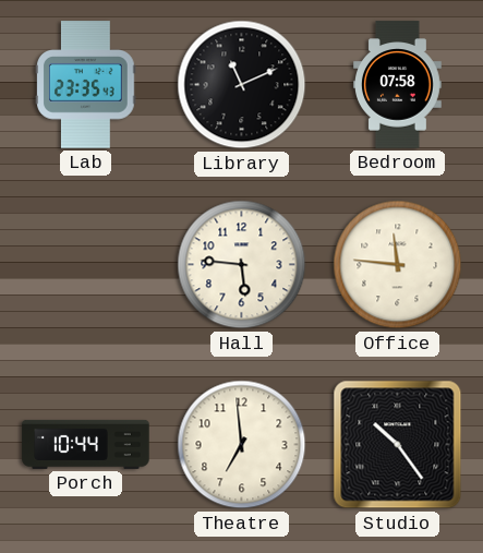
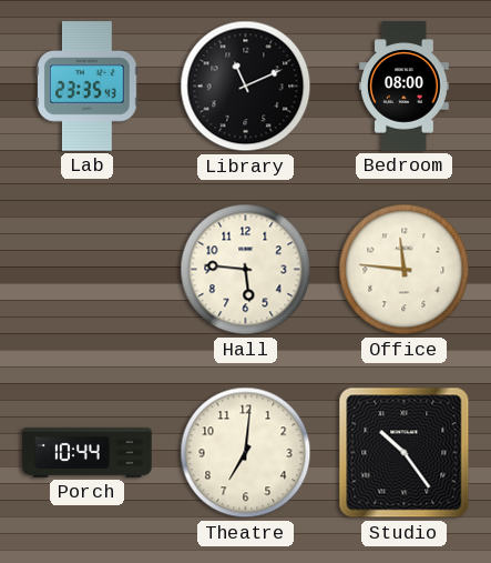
Bedroom: 07:58 -> 08:00
Theatre: 6:59 -> 7:01
